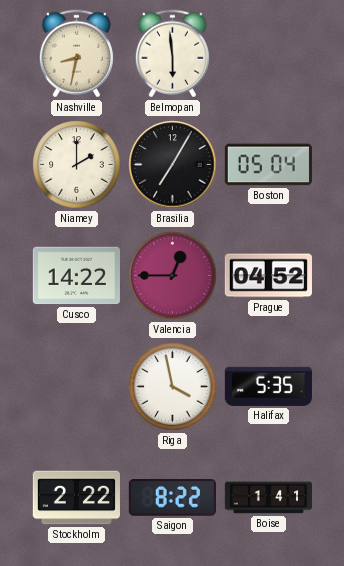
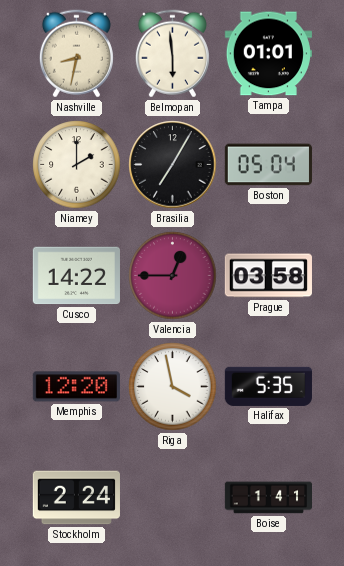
Tampa: none -> 01:01
Prague: 04:52 -> 03:58
Memphis: none -> 12:20
Stockholm: 2:22 -> 2:24
Saigon: 8:22 -> none
